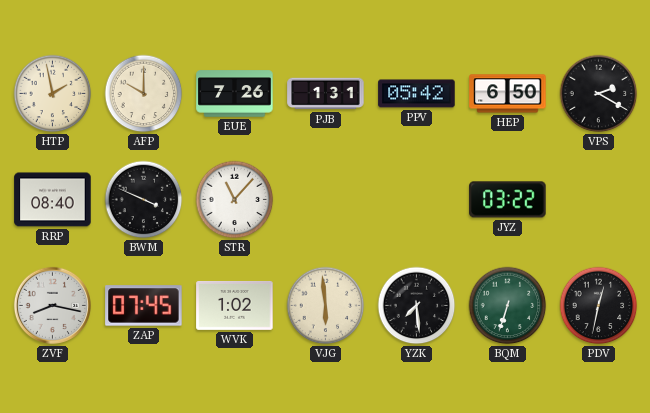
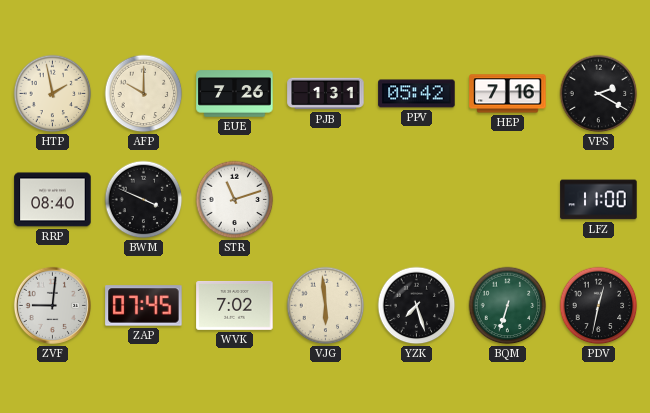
HEP: 6:50 -> 7:16
STR: 11:07 -> 11:12
JYZ: 03:22 -> none
LFZ: none -> 11:00
ZVF: 8:17 -> 9:01
WVK: 1:02 -> 7:02
YZK: 7:29 -> 7:27
